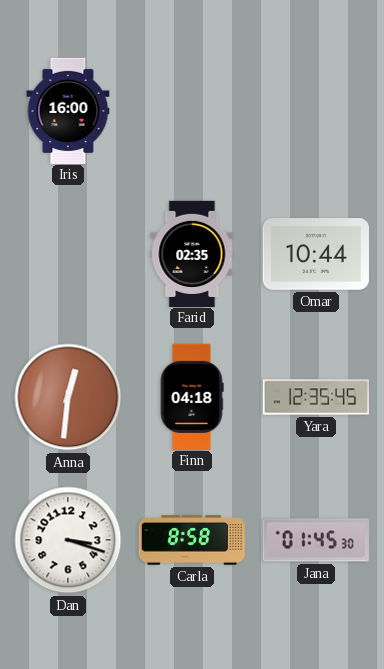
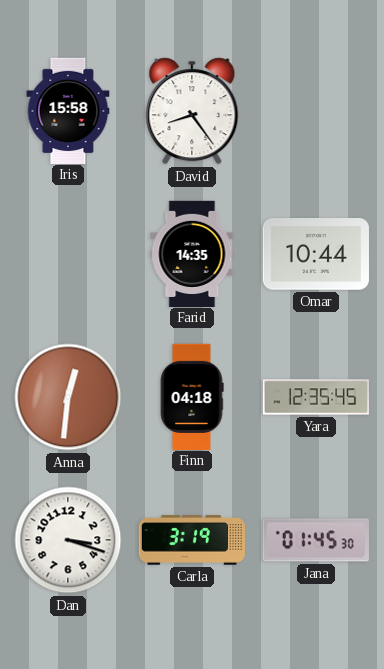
Iris: 16:00 -> 15:58
David: none -> 8:24
Farid: 02:35 -> 14:35
Carla: 8:58 -> 3:19
